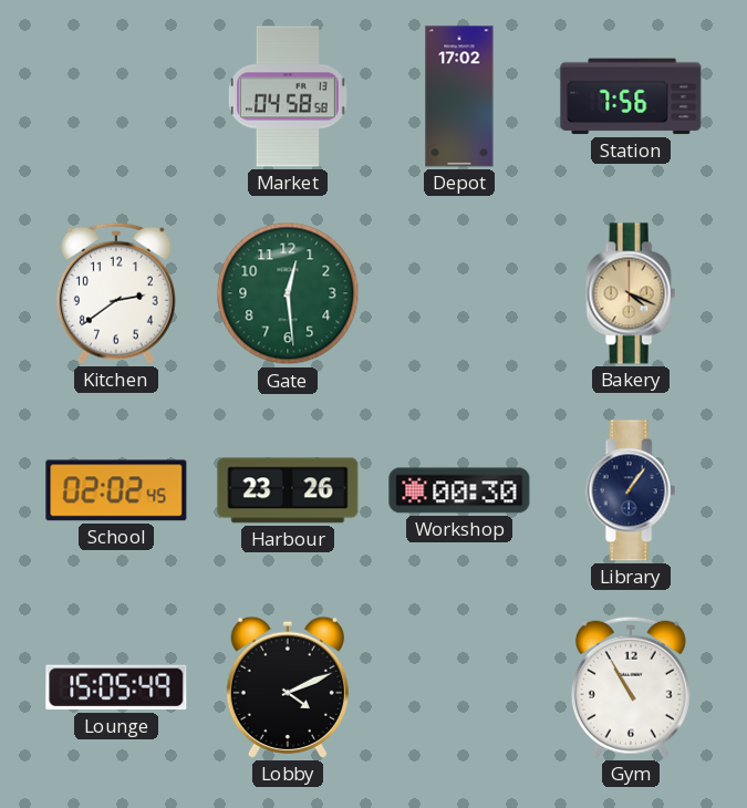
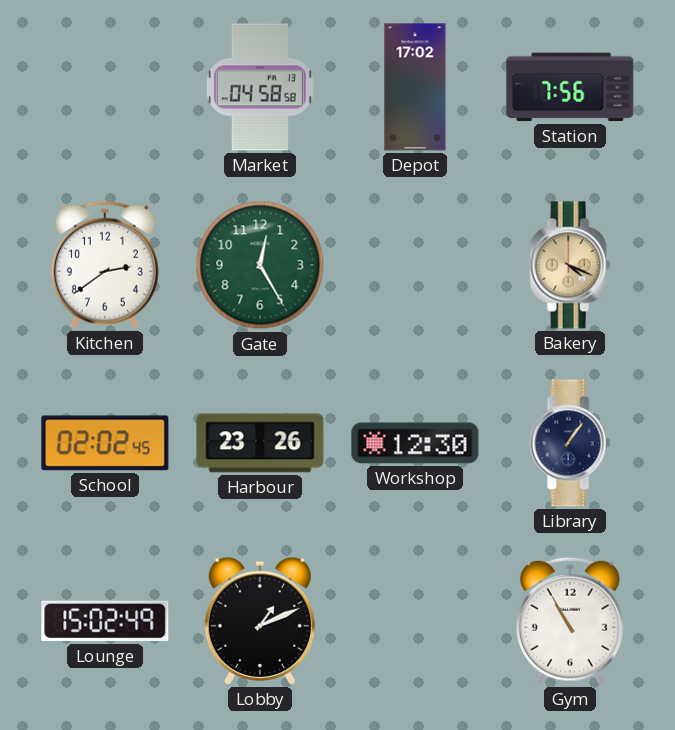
Gate: 12:29 -> 12:25
Workshop: 00:30 -> 12:30
Lounge: 15:05 -> 15:02
Lobby: 4:11 -> 1:11
